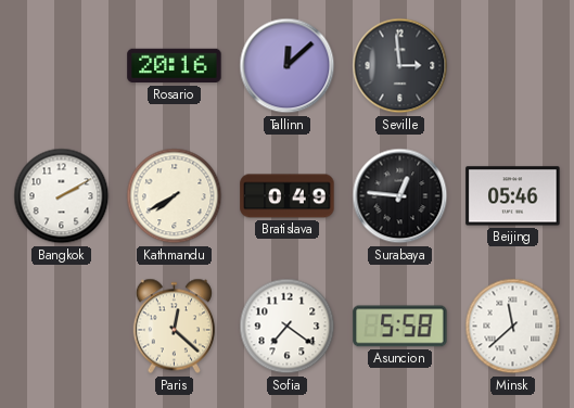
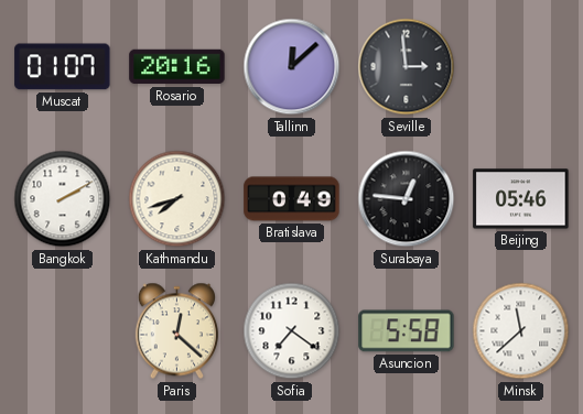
Muscat: none -> 01:07
Kathmandu: 7:40 -> 7:42
